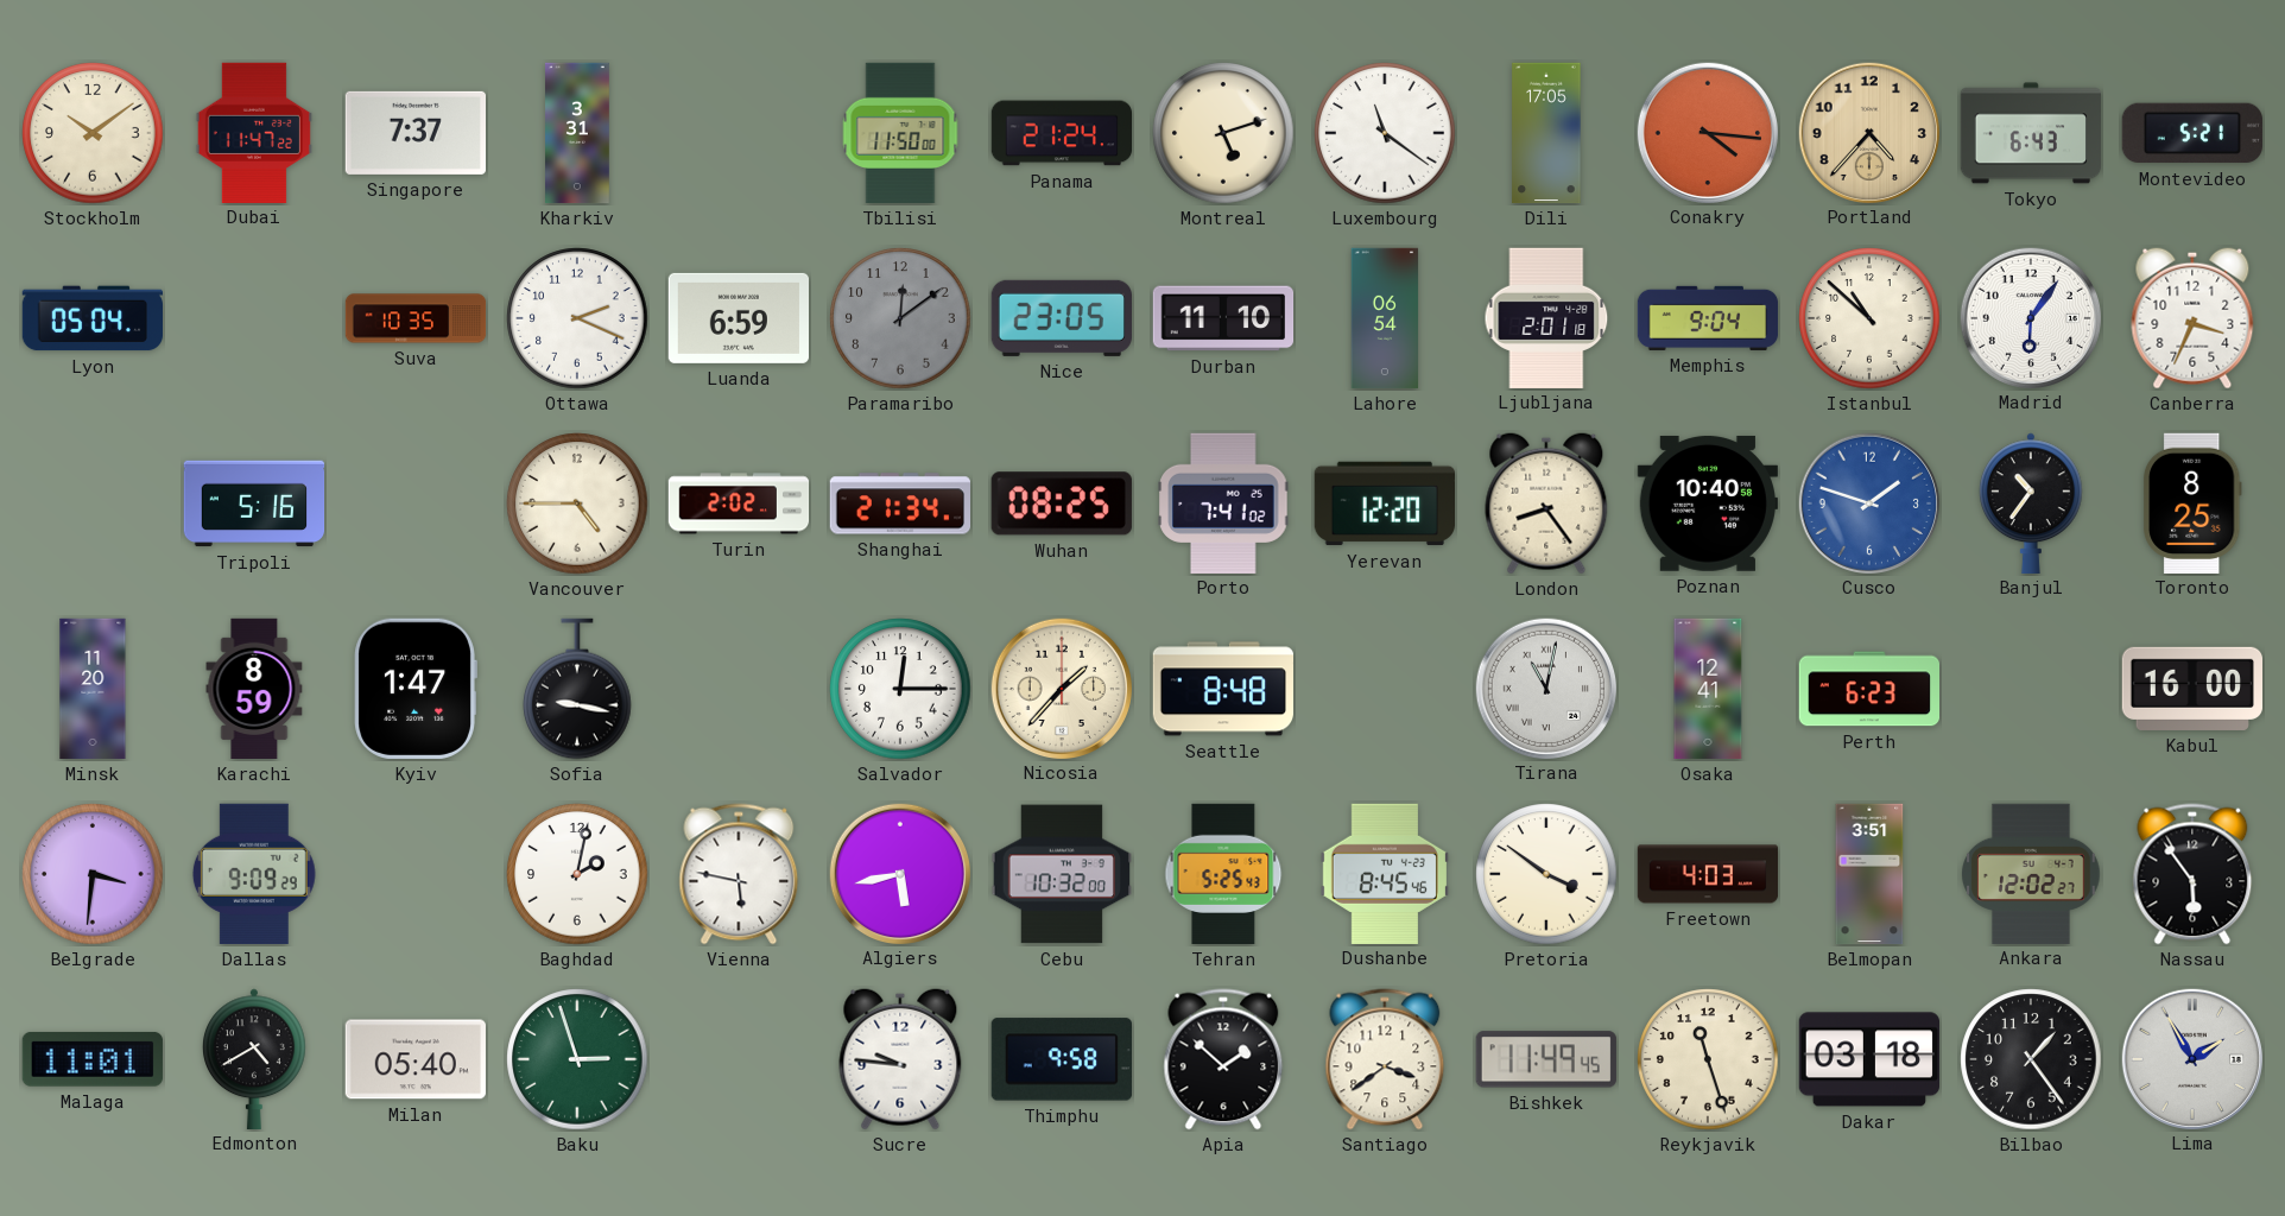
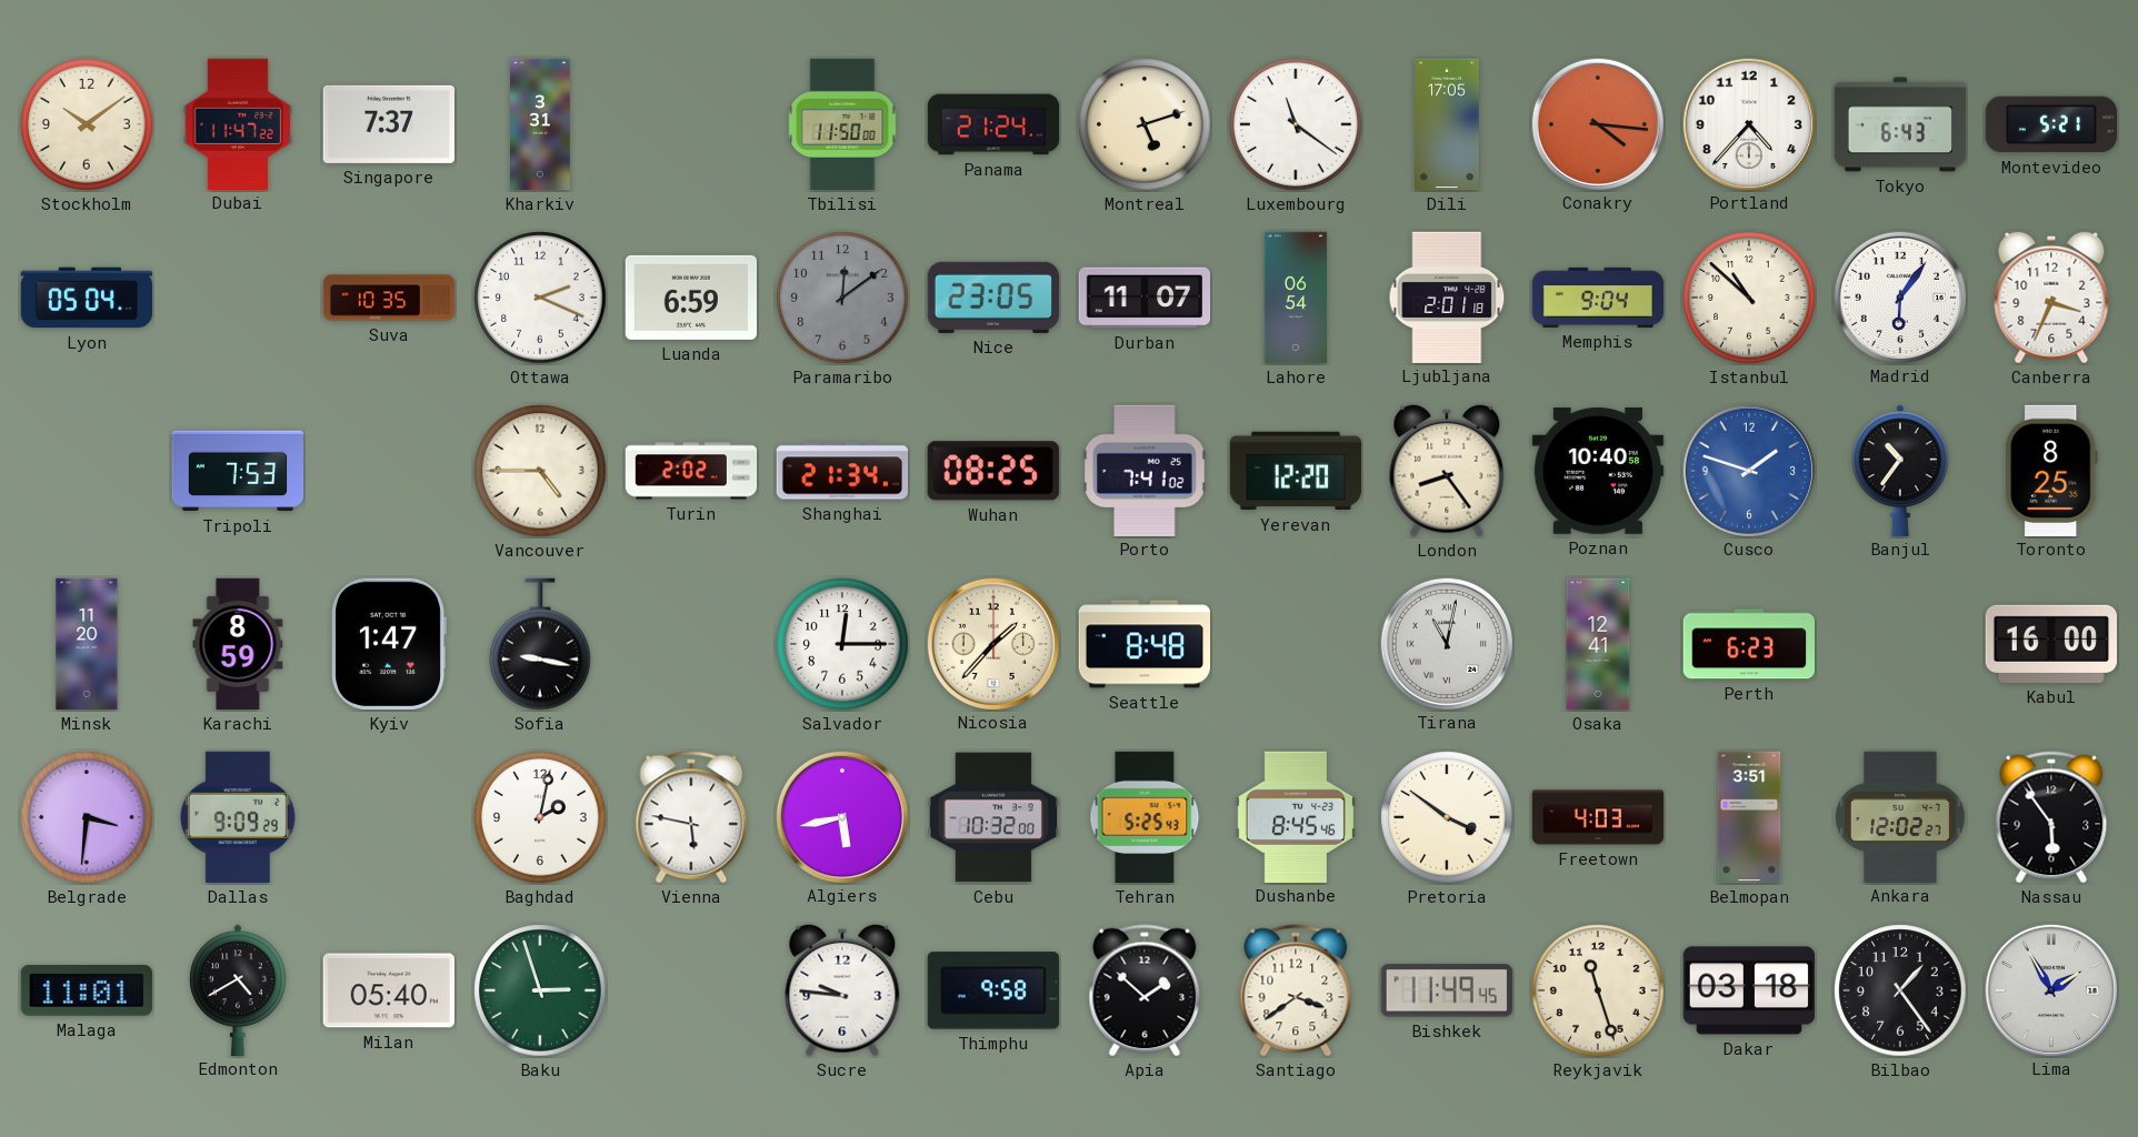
Portland dial: champagne -> white
Durban: 11:10 -> 11:07
Tripoli: 5:16 -> 7:53
